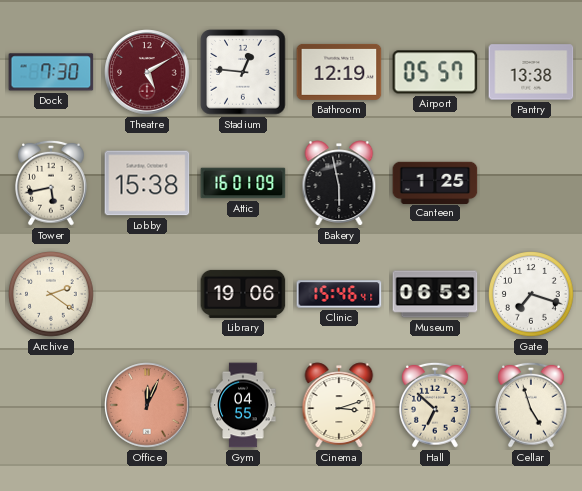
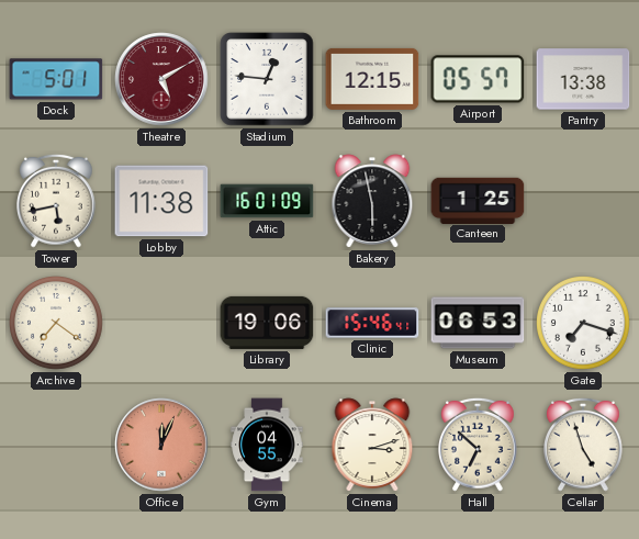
Dock: 7:30 -> 5:01
Bathroom: 12:19 -> 12:15
Lobby: 15:38 -> 11:38
Archive: 2:21 -> 7:21
